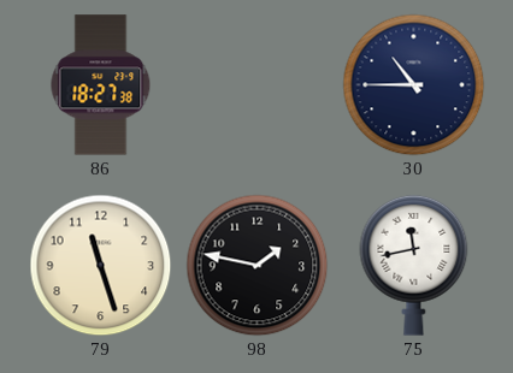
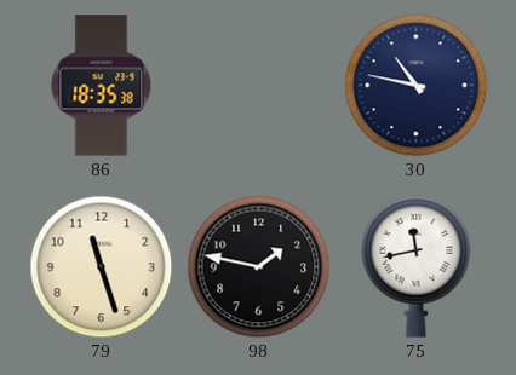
86: 18:27 -> 18:35
30: 10:45 -> 10:47
